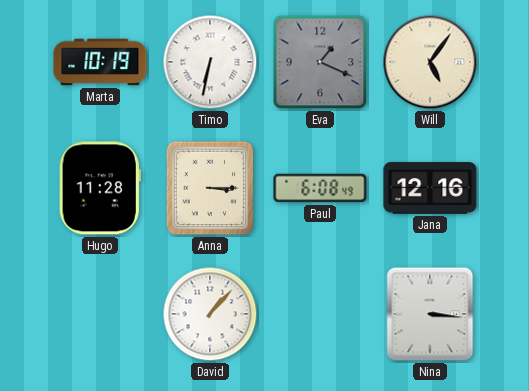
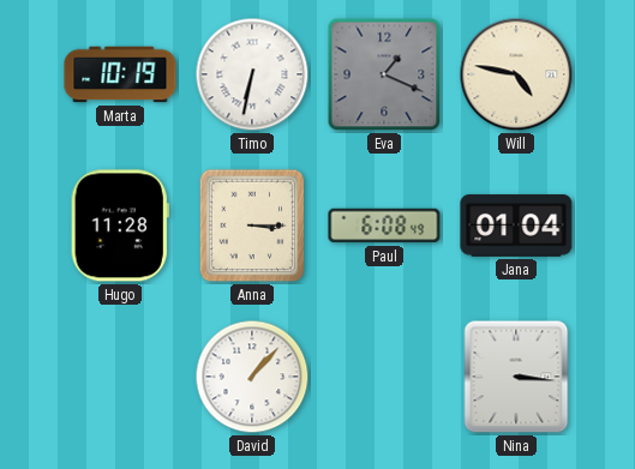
Will: 5:06 -> 4:47
Jana: 12:16 -> 01:04
